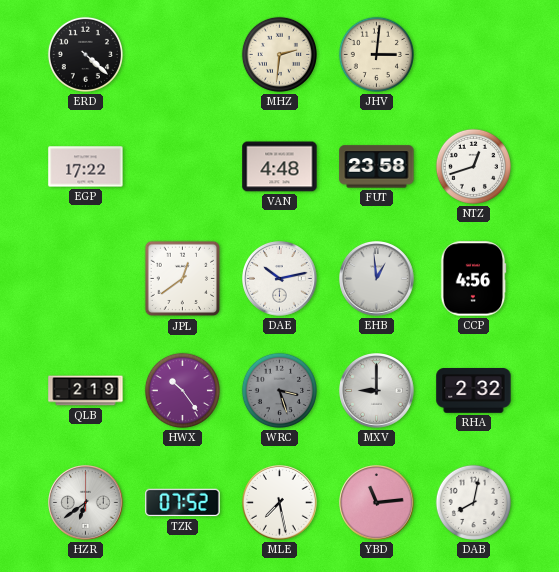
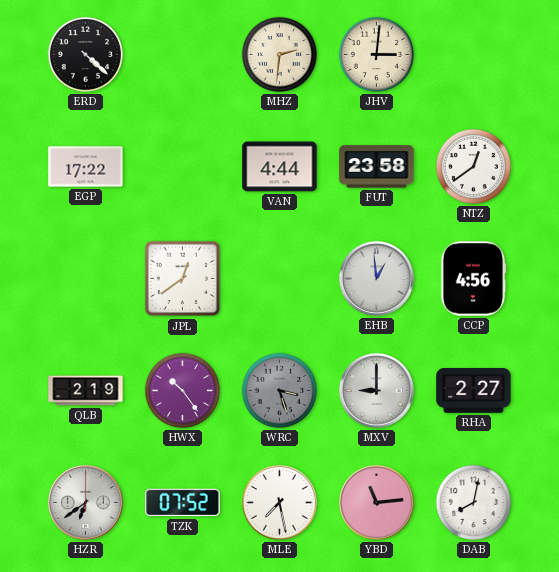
VAN: 4:48 -> 4:44
NTZ: 12:42 -> 12:39
DAE: 10:13 -> none
RHA: 2:32 -> 2:27
